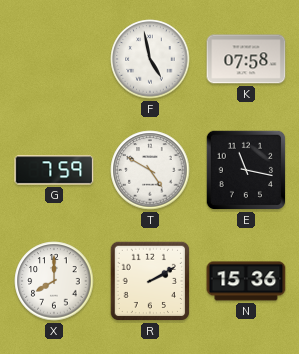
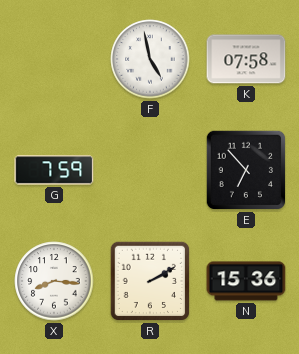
T: 4:50 -> none
E: 11:17 -> 6:53
X: 8:00 -> 8:16
